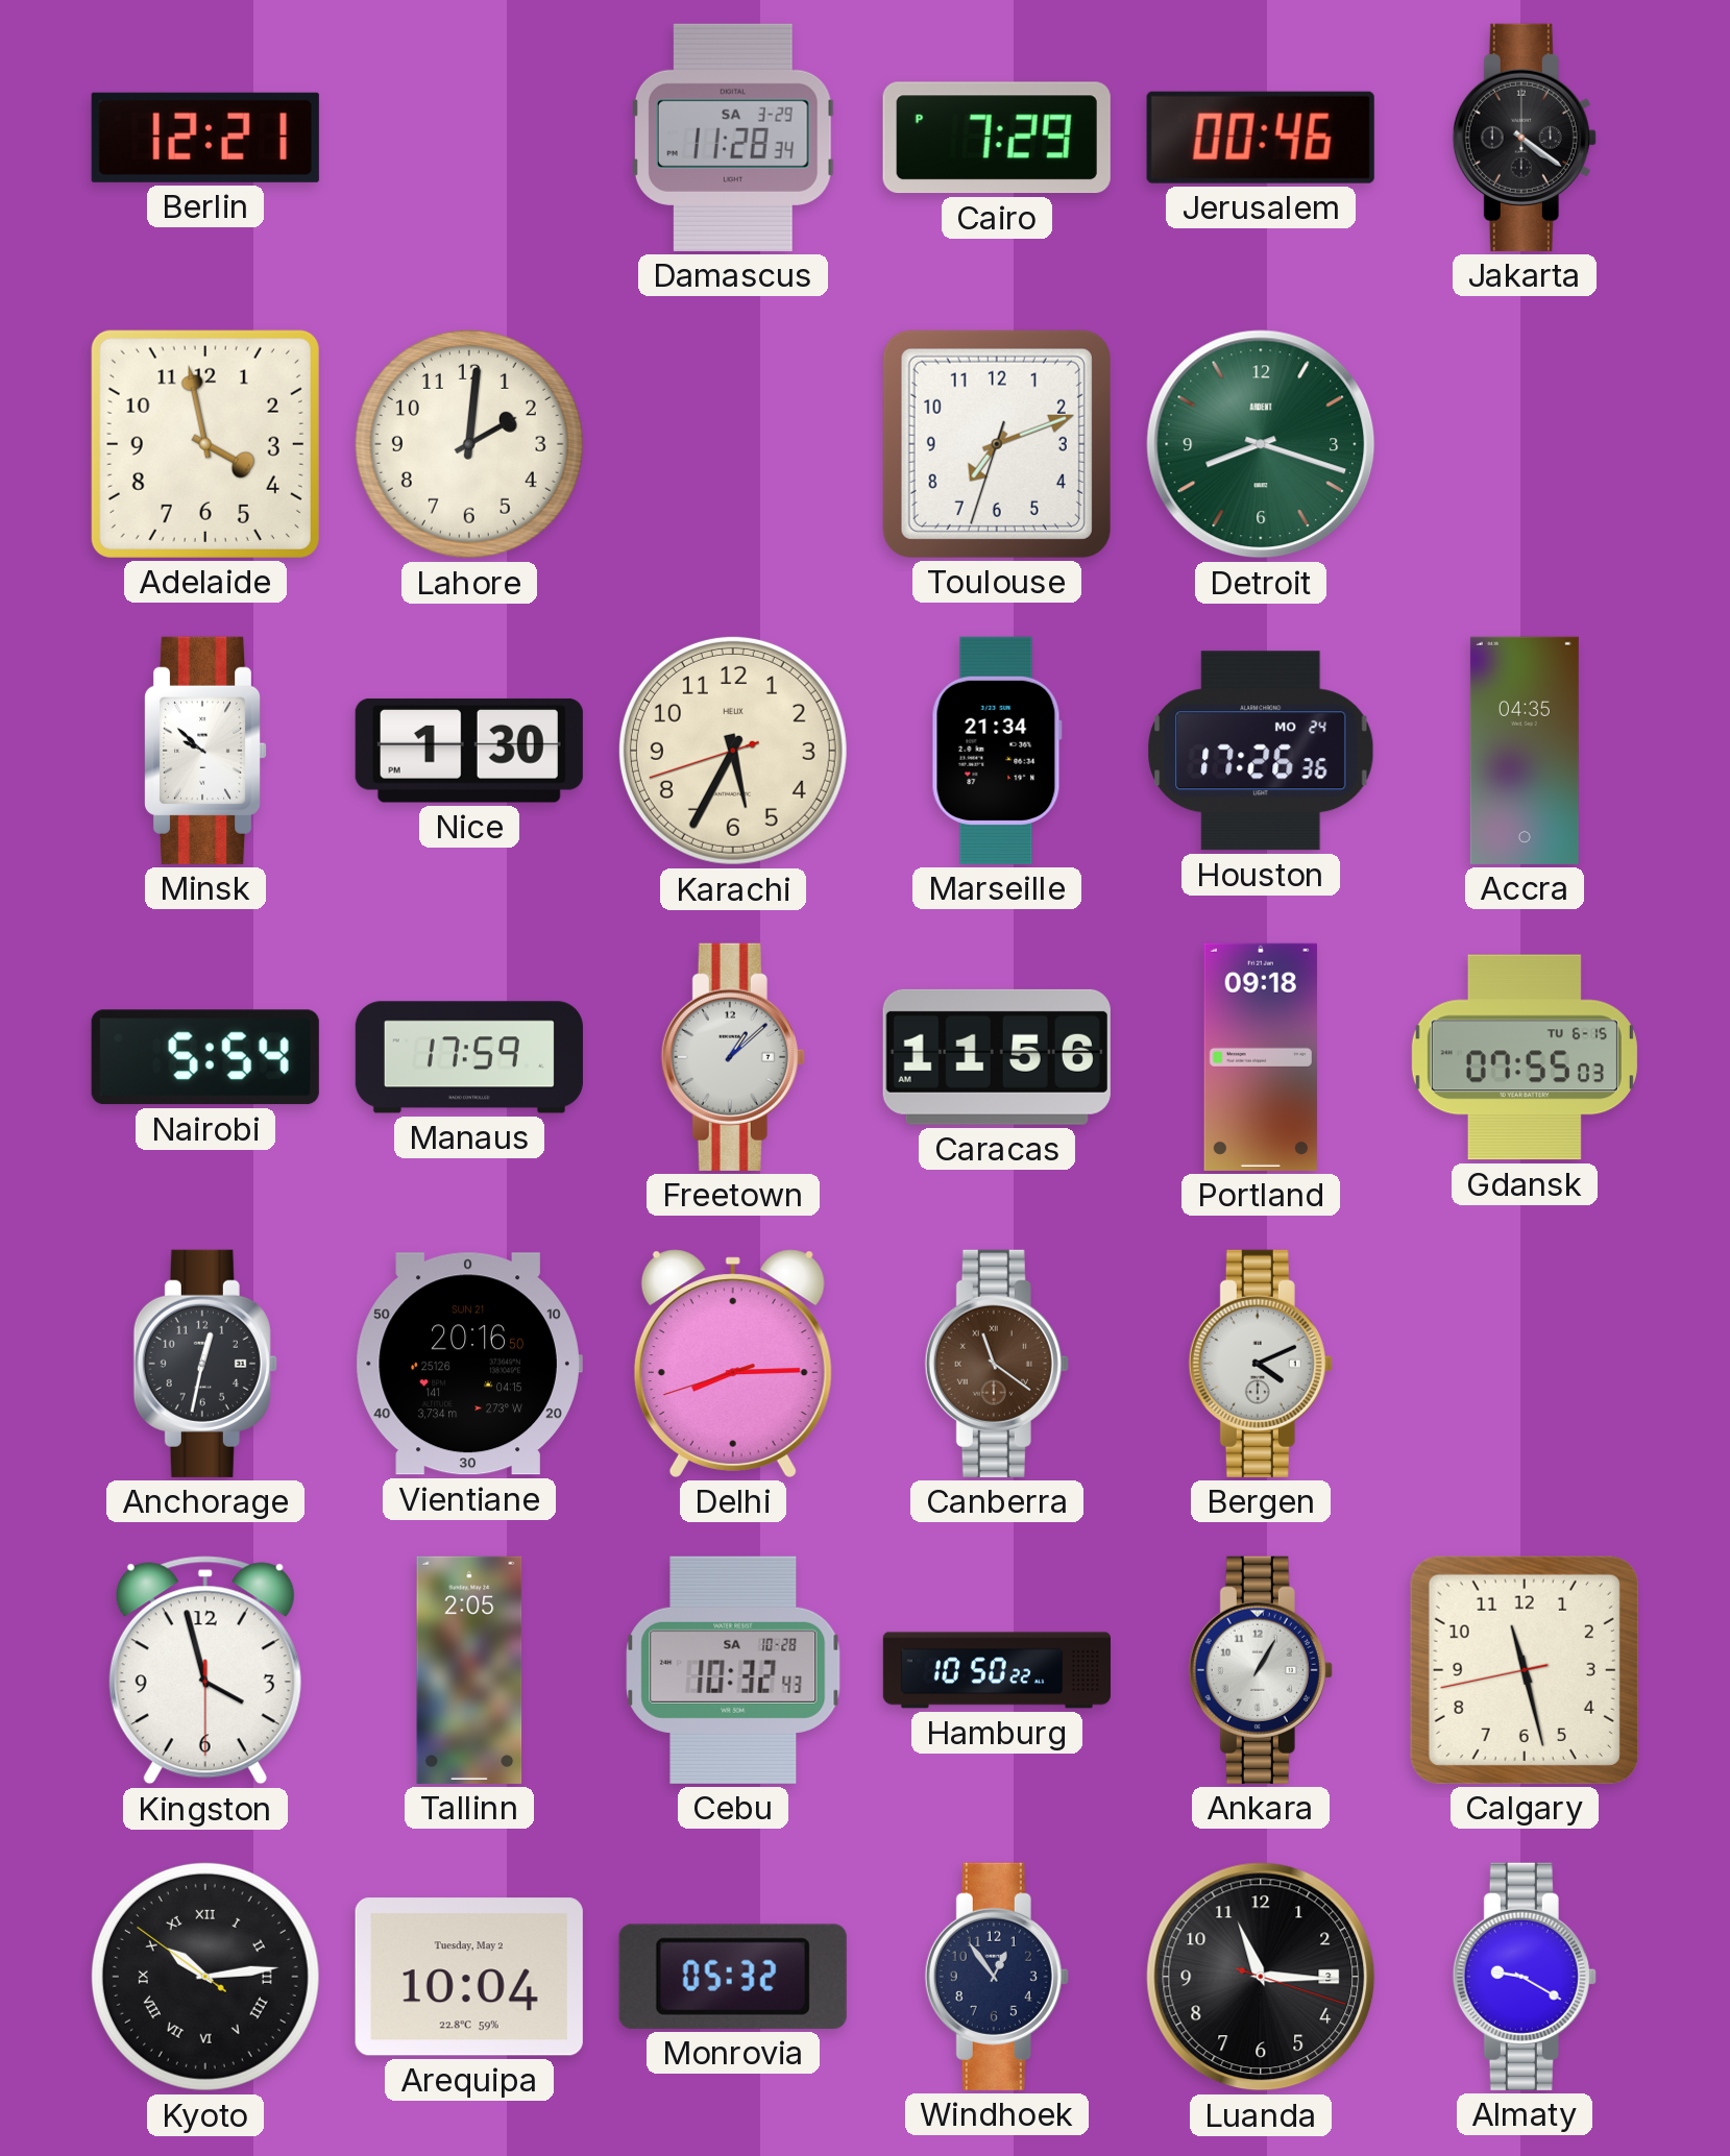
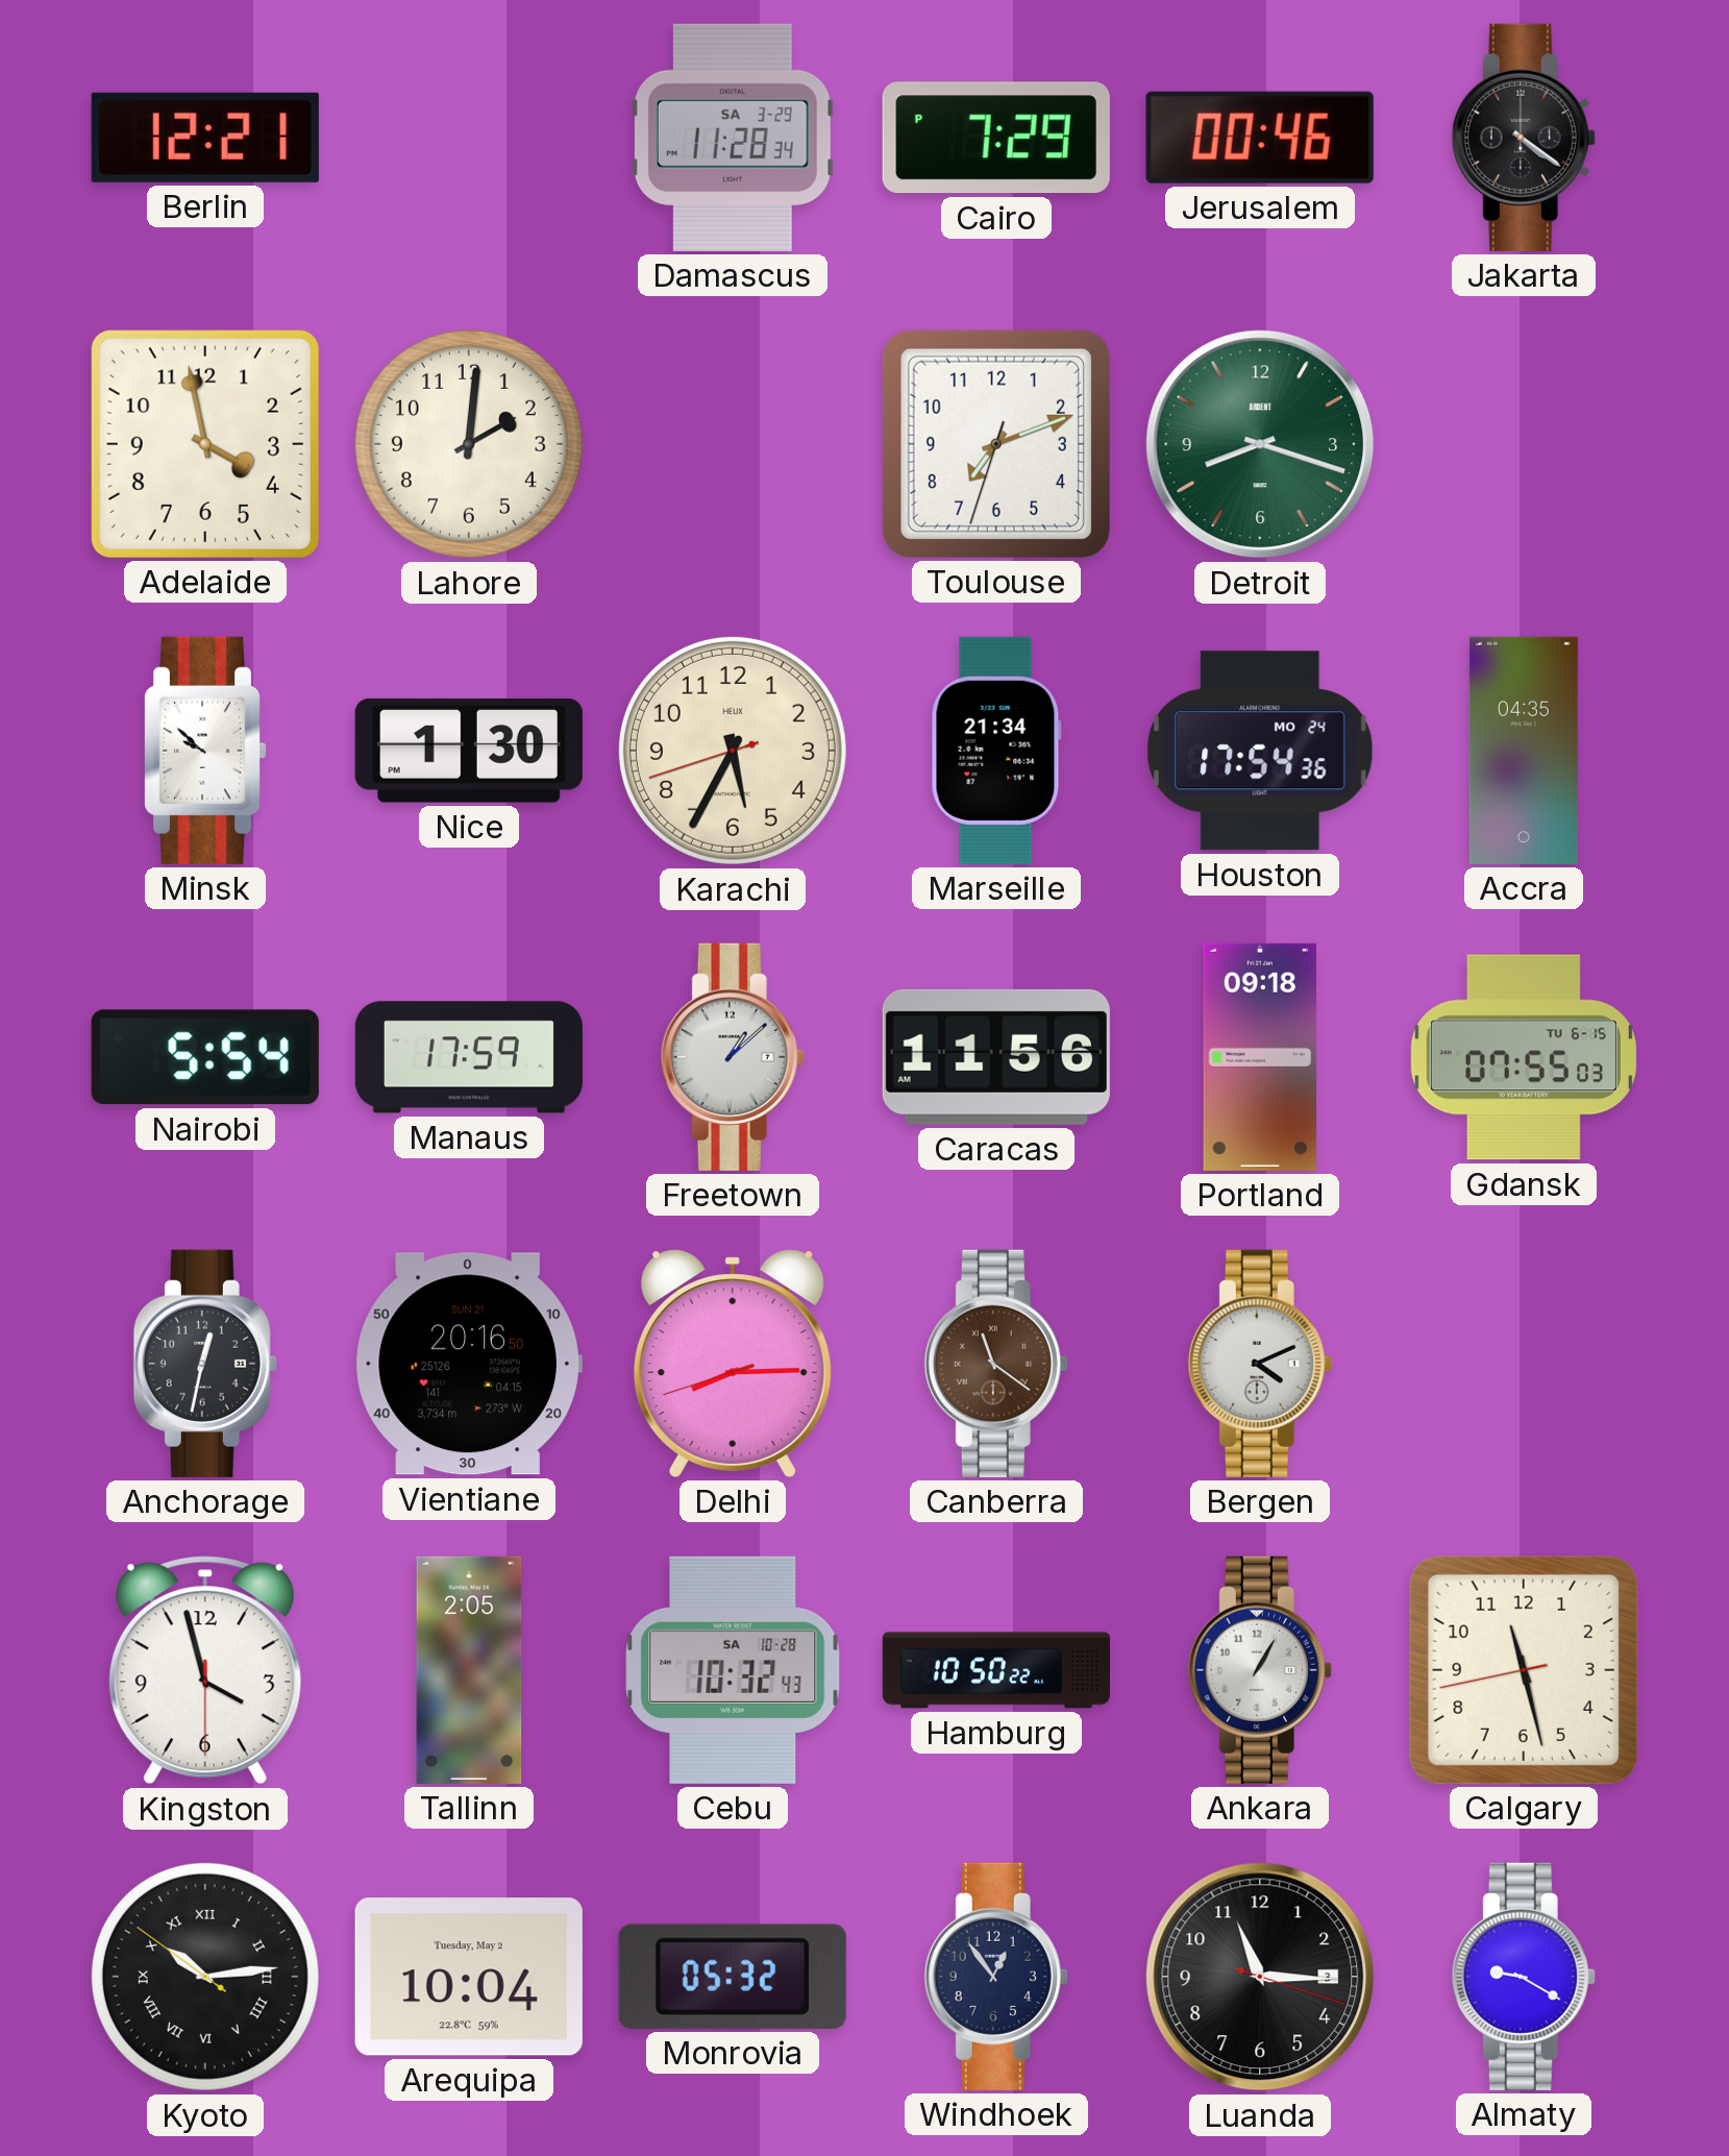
Houston: 17:26 -> 17:54
